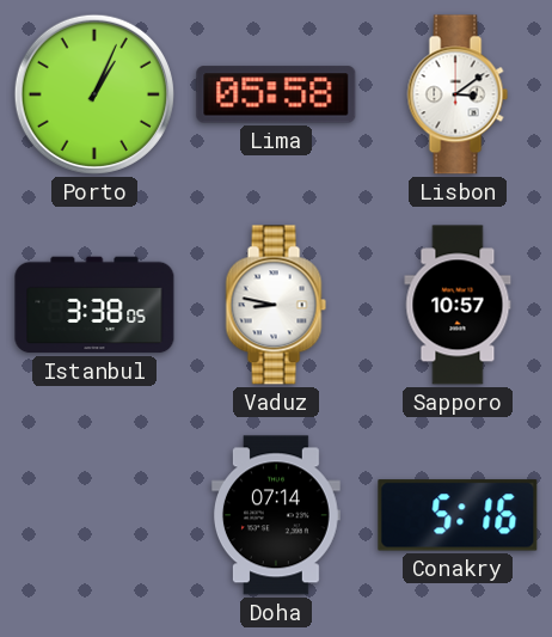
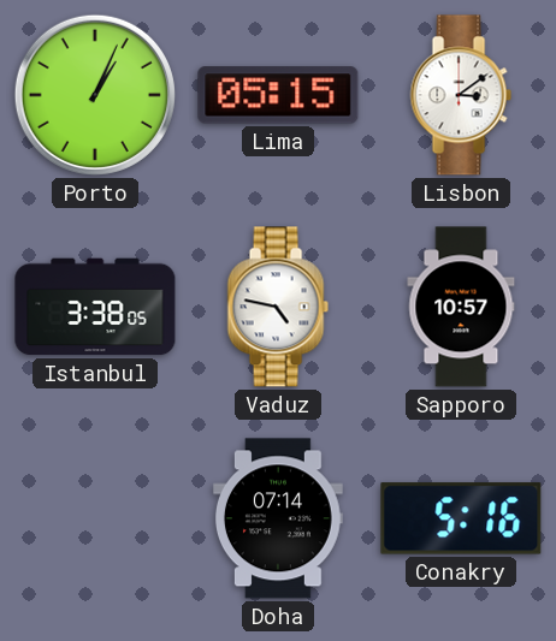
Lima: 05:58 -> 05:15
Vaduz: 8:47 -> 4:47
